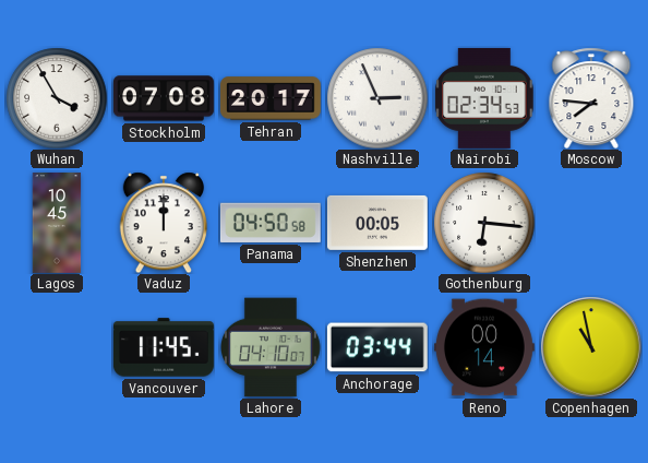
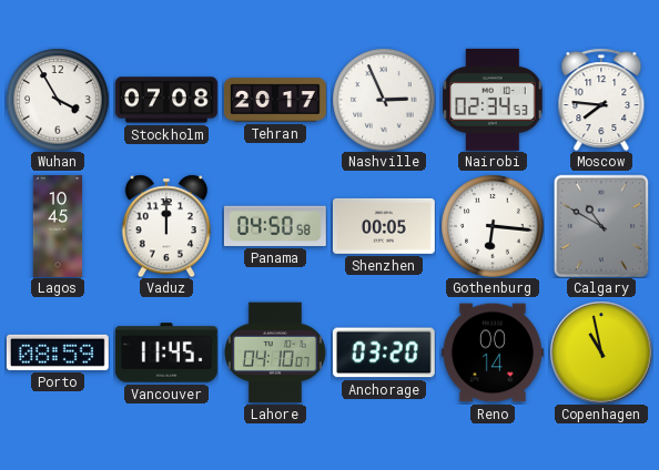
Calgary: none -> 10:50
Porto: none -> 08:59
Anchorage: 03:44 -> 03:20
